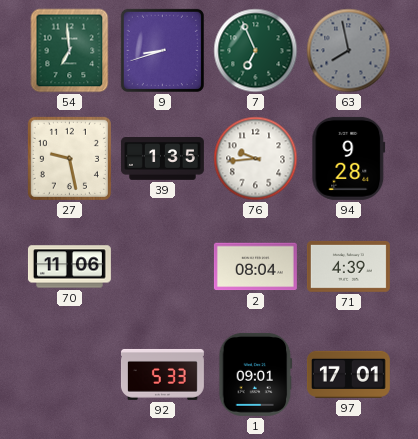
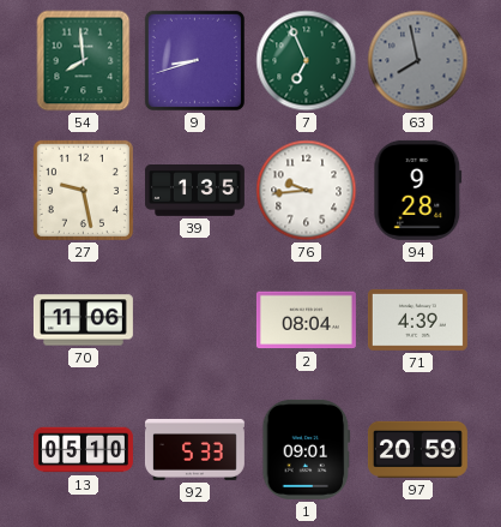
54: 6:59 -> 7:59
13: none -> 05:10
97: 17:01 -> 20:59
